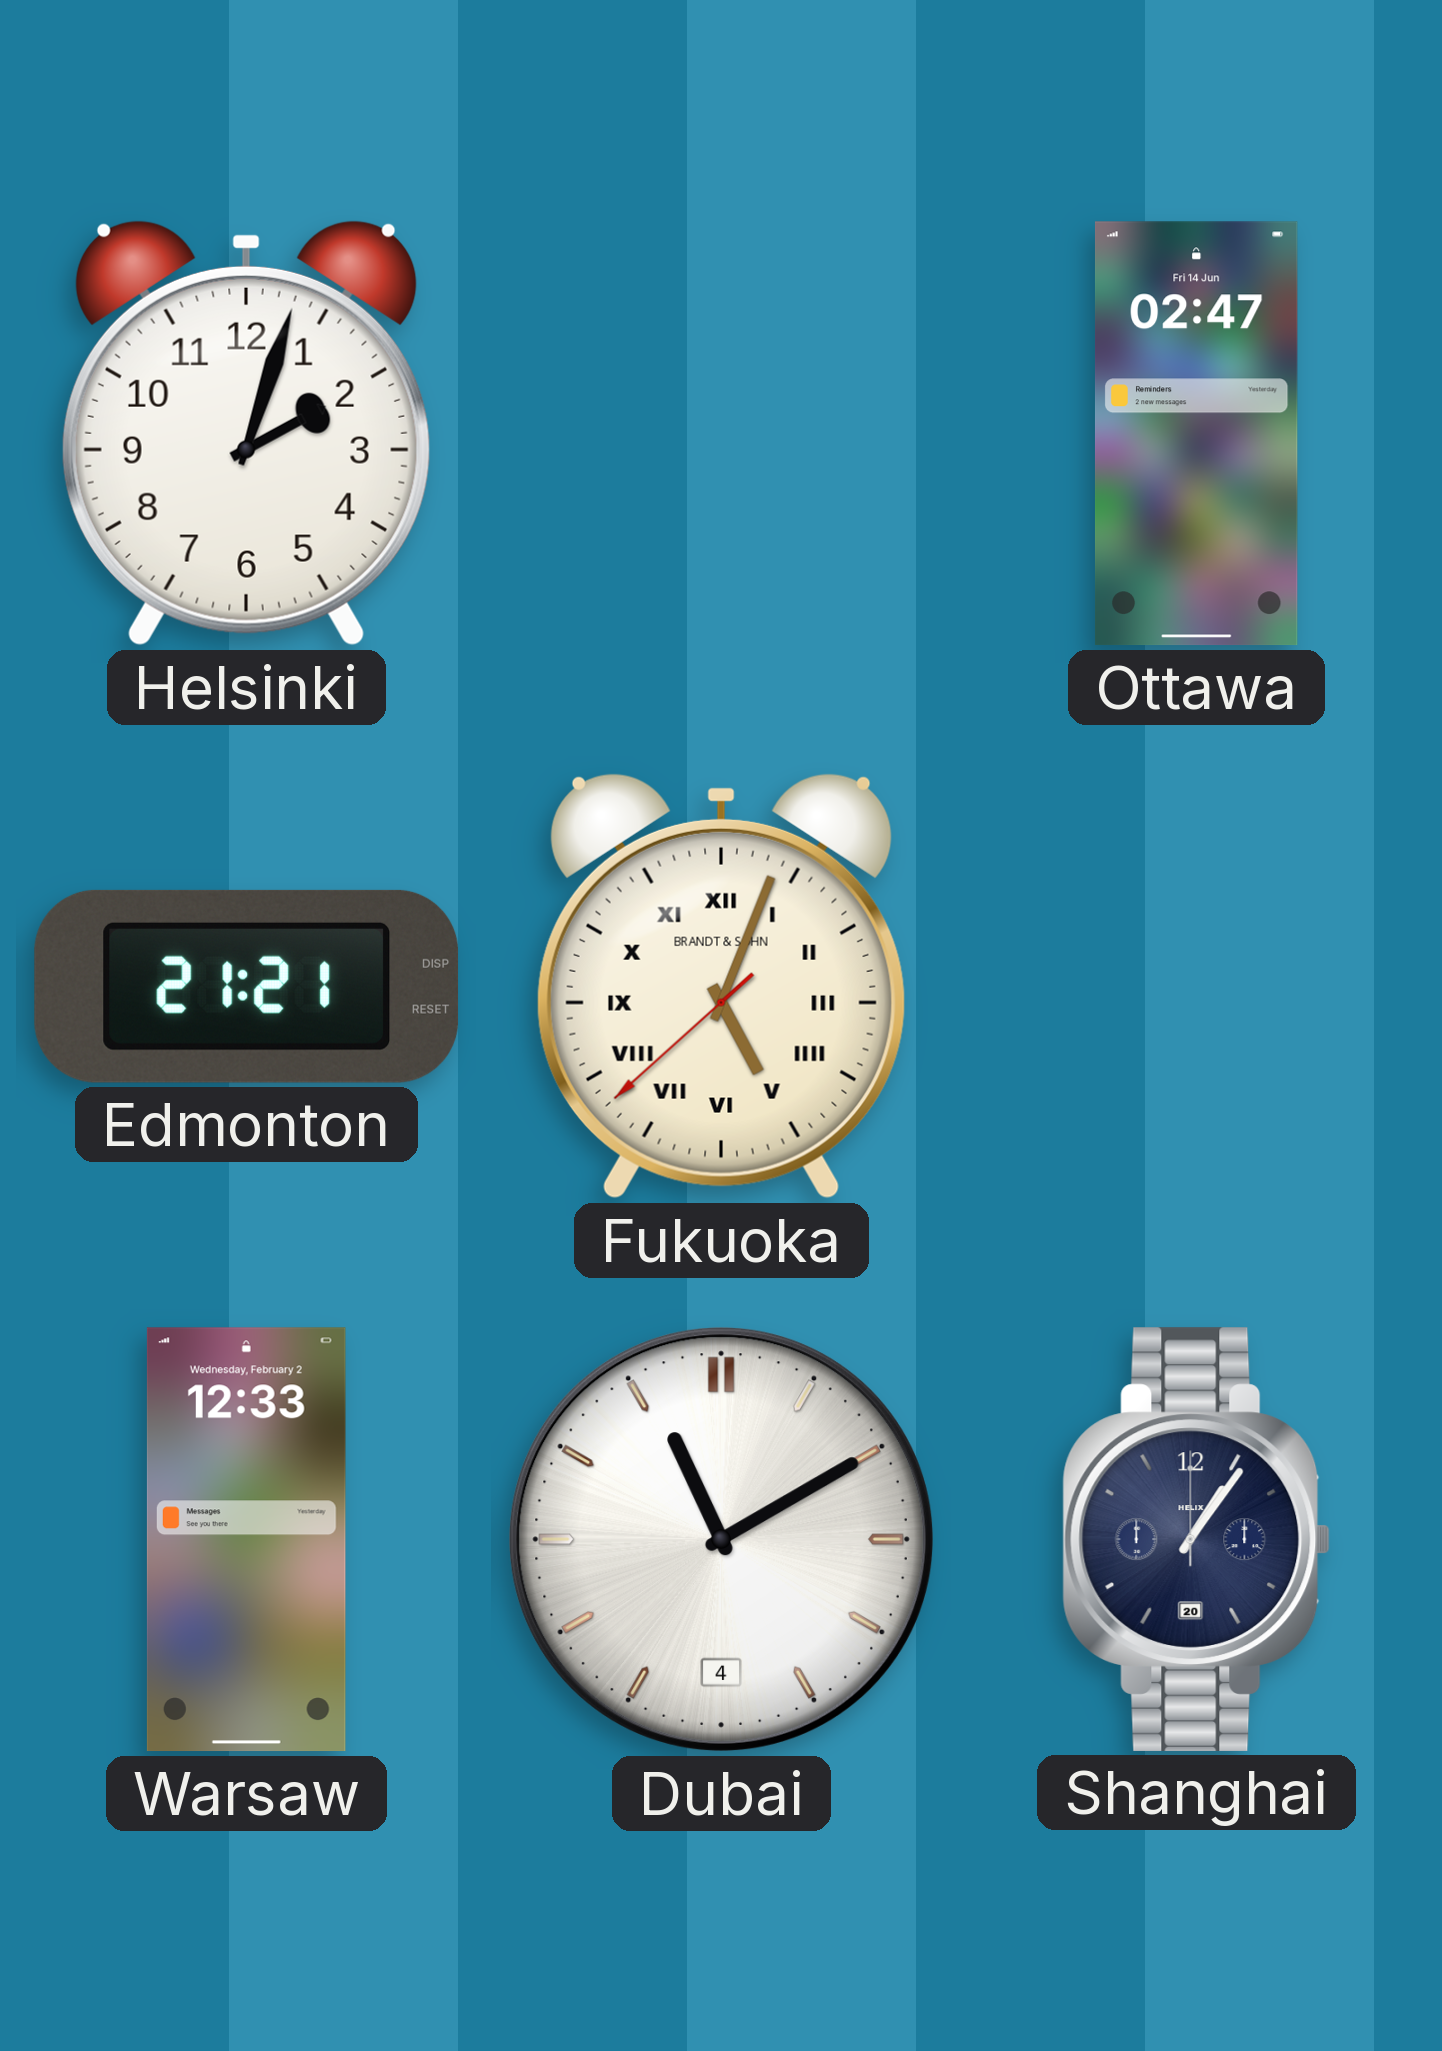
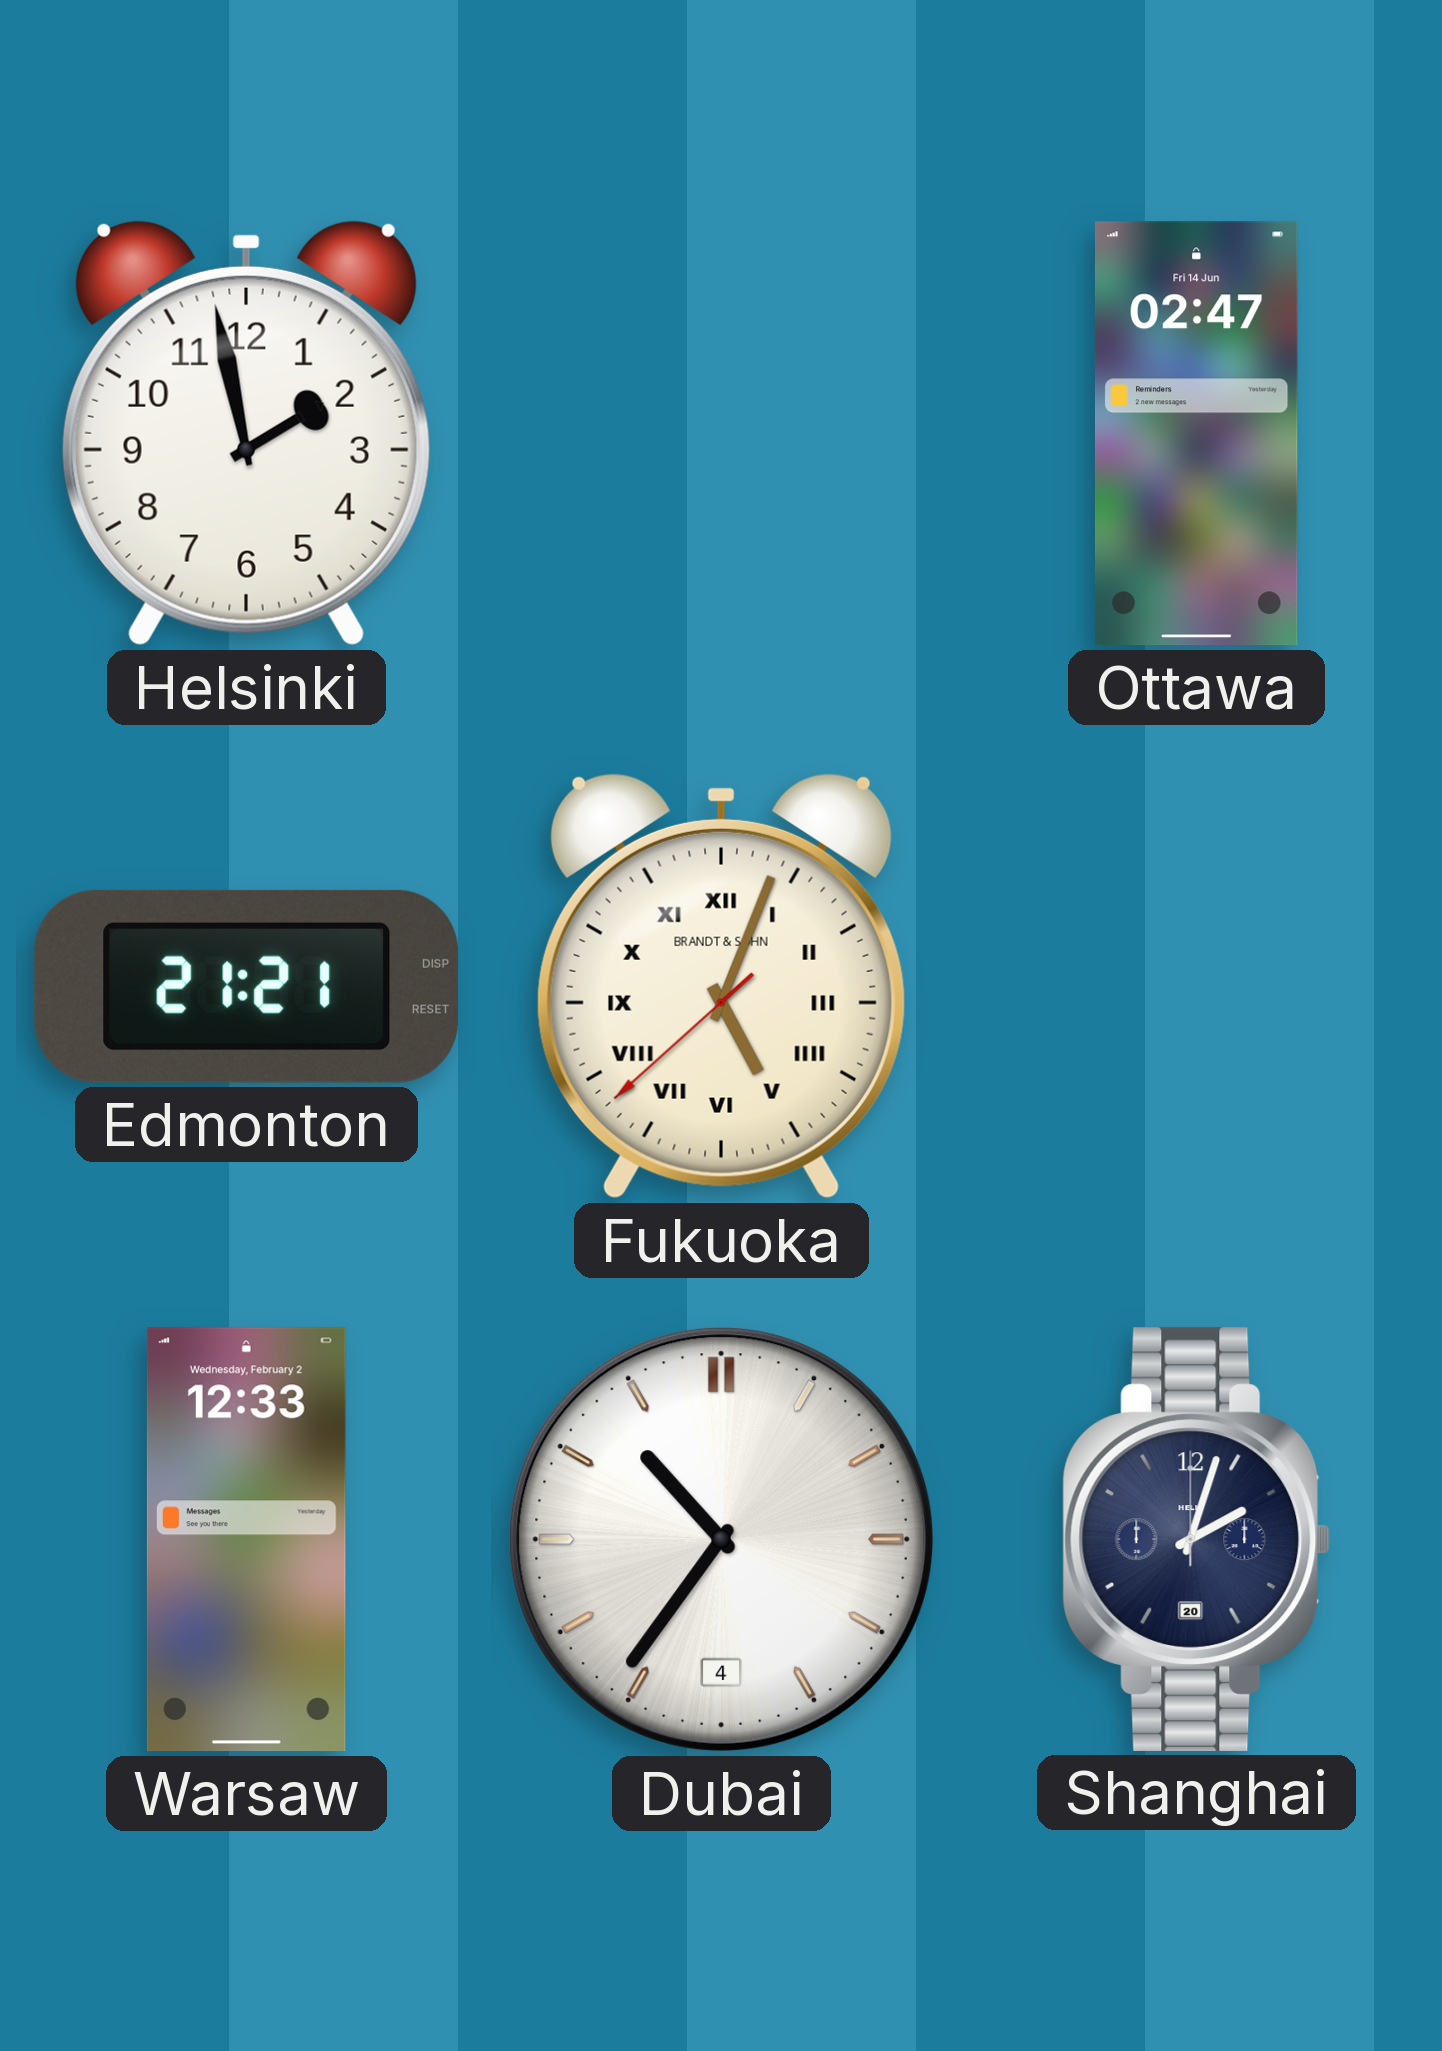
Helsinki: 2:03 -> 1:58
Dubai: 11:10 -> 10:36
Shanghai: 1:06 -> 2:03
